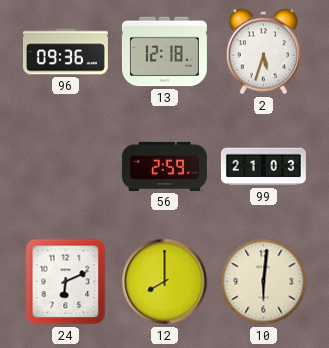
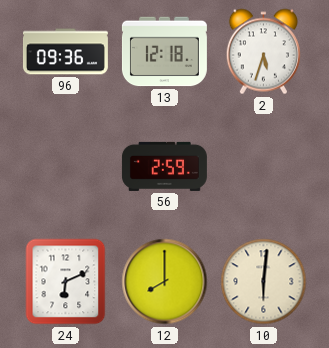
99: 21:03 -> none
